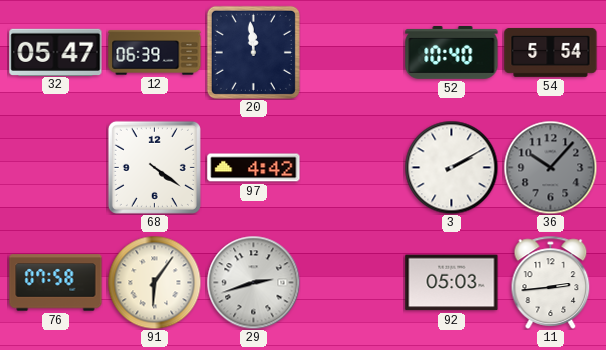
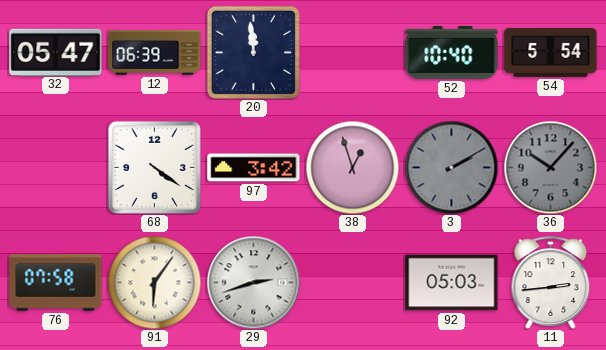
97: 4:42 -> 3:42
38: none -> 12:57
3 dial: white -> grey
